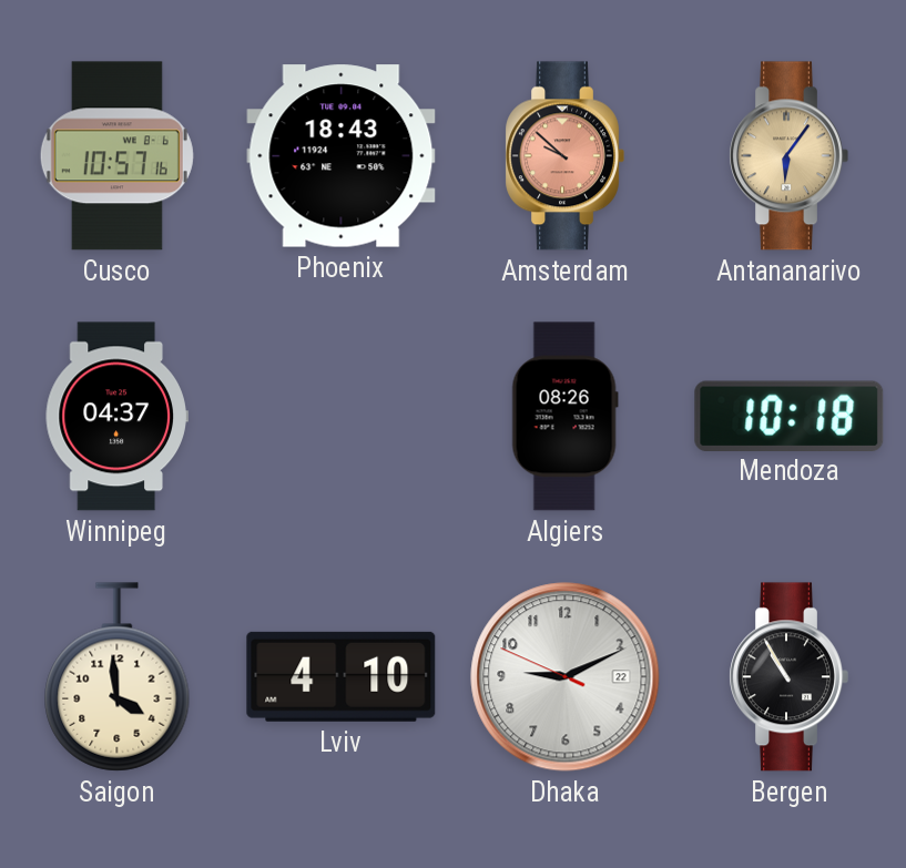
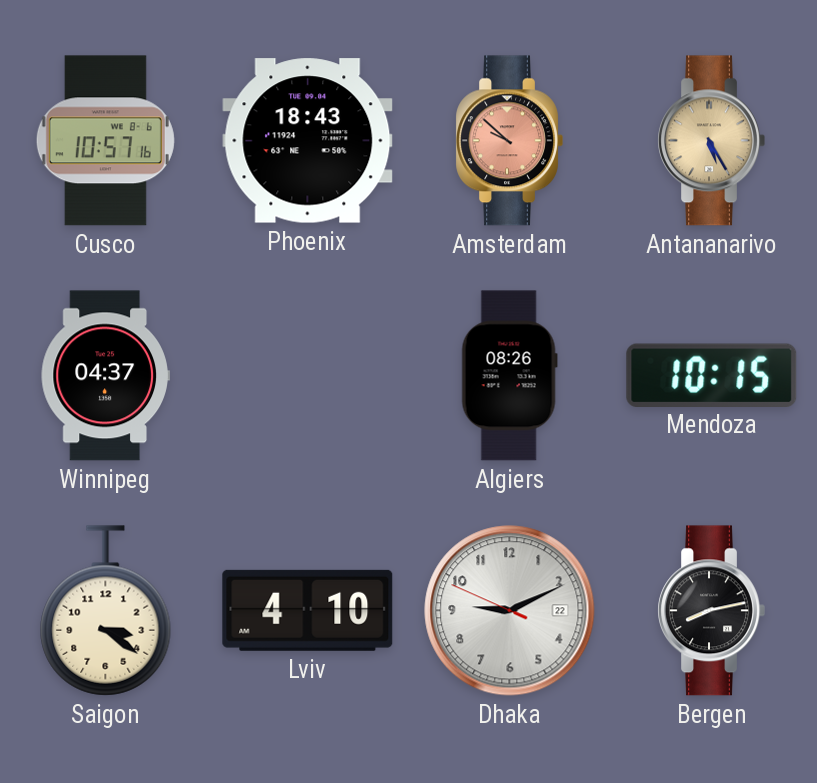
Antananarivo: 6:06 -> 5:25
Mendoza: 10:18 -> 10:15
Saigon: 3:59 -> 3:21
Bergen: 10:55 -> 8:13
